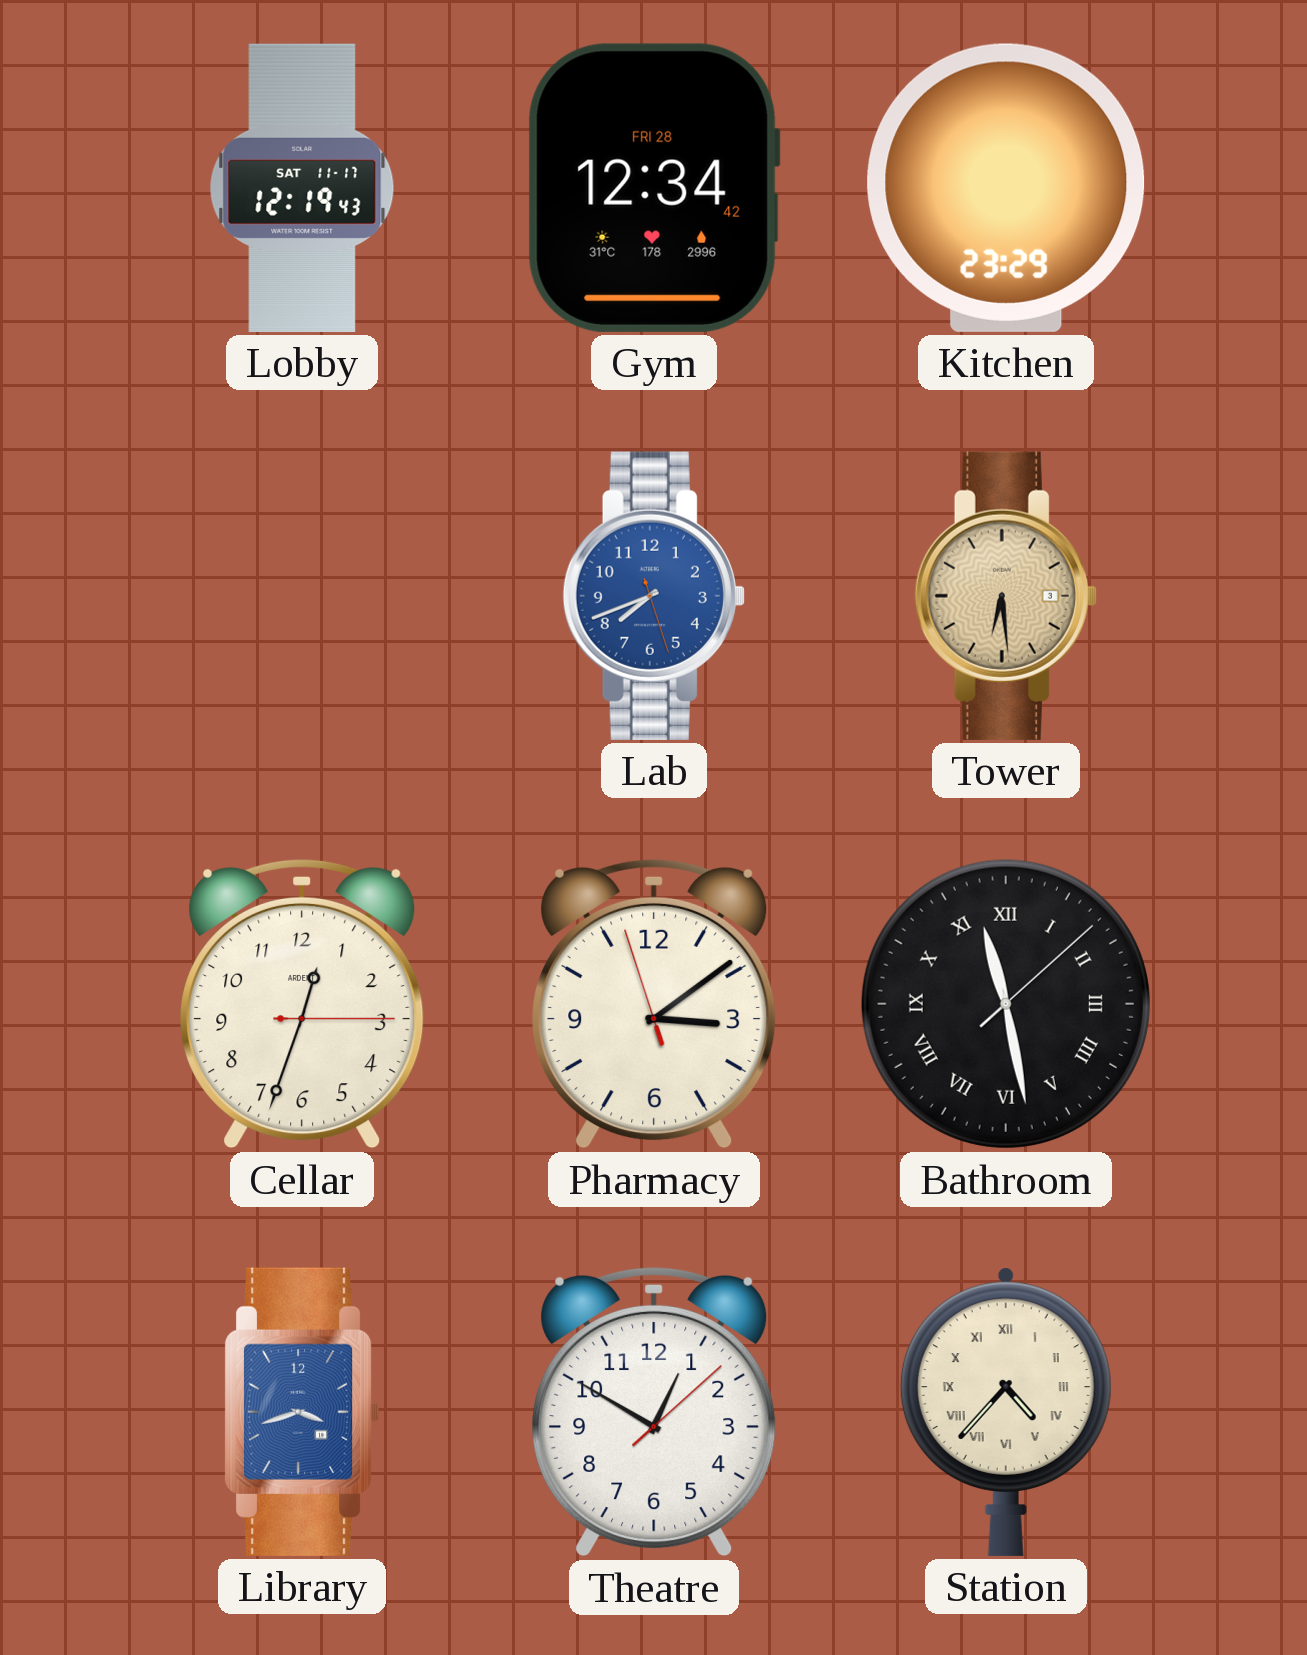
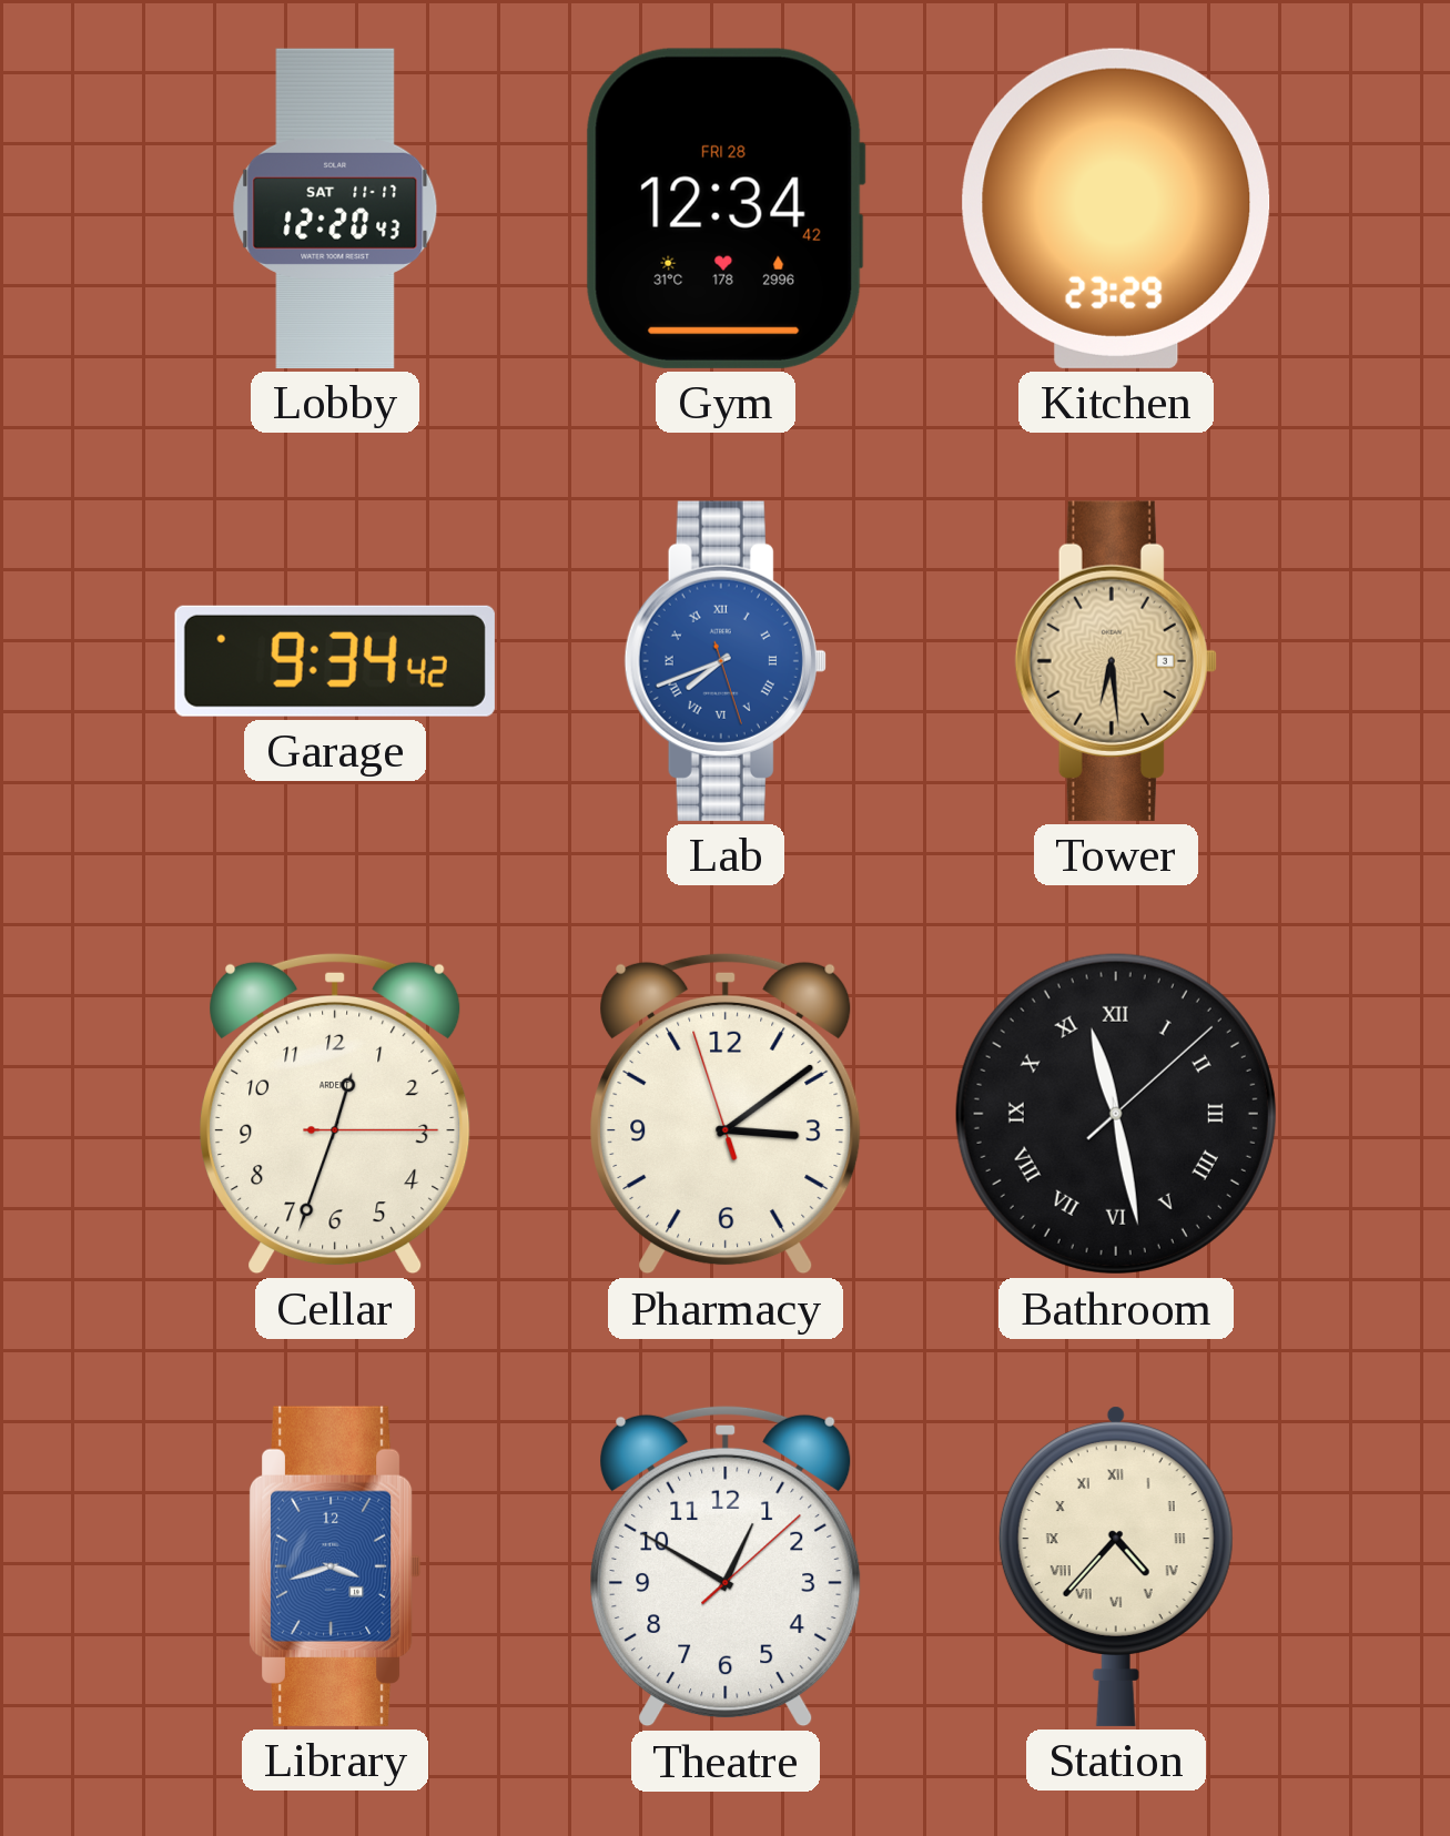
Lobby: 12:19 -> 12:20
Garage: none -> 9:34
Lab numerals: Arabic -> Roman
